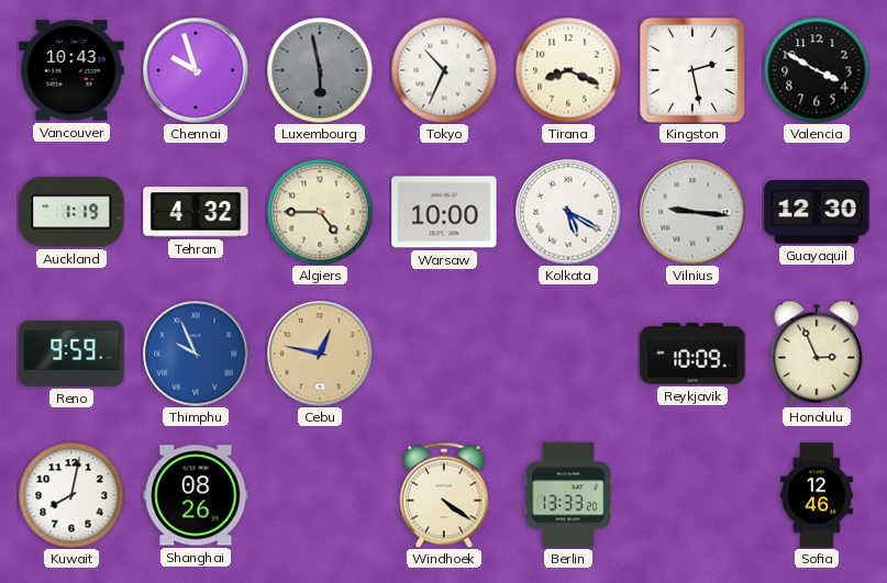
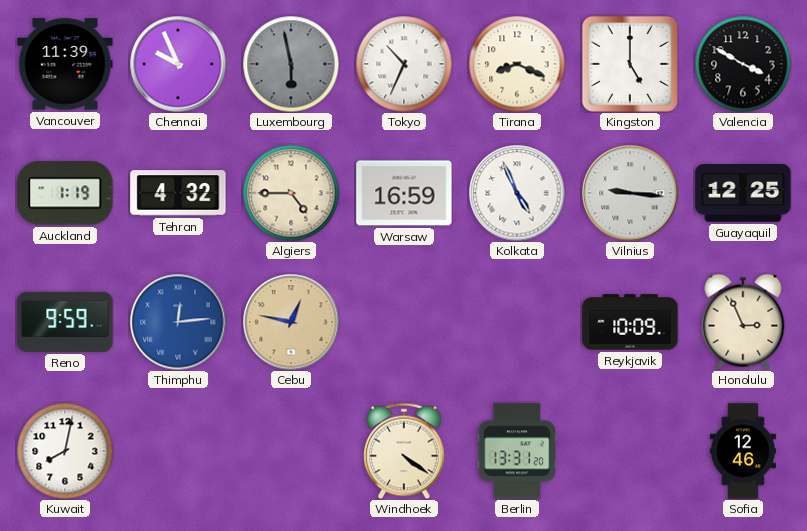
Vancouver: 10:43 -> 11:39
Chennai: 9:57 -> 9:56
Kingston: 2:28 -> 5:00
Warsaw: 10:00 -> 16:59
Kolkata: 5:20 -> 4:56
Guayaquil: 12:30 -> 12:25
Thimphu: 9:56 -> 12:14
Shanghai: 08:26 -> none
Berlin: 13:33 -> 13:31
